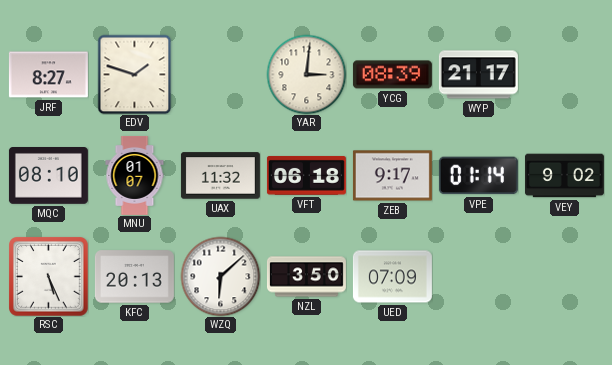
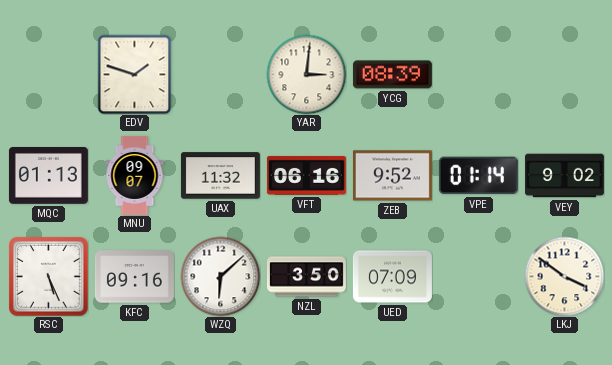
JRF: 8:27 -> none
WYP: 21:17 -> none
MQC: 08:10 -> 01:13
MNU: 01:07 -> 09:07
VFT: 06:18 -> 06:16
ZEB: 9:17 -> 9:52
KFC: 20:13 -> 09:16
LKJ: none -> 3:51
